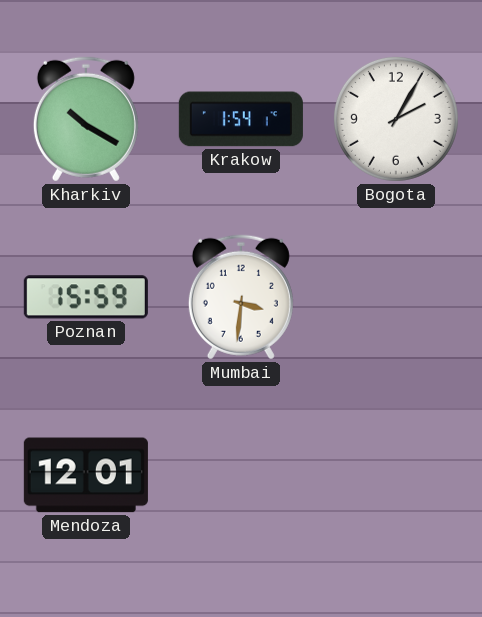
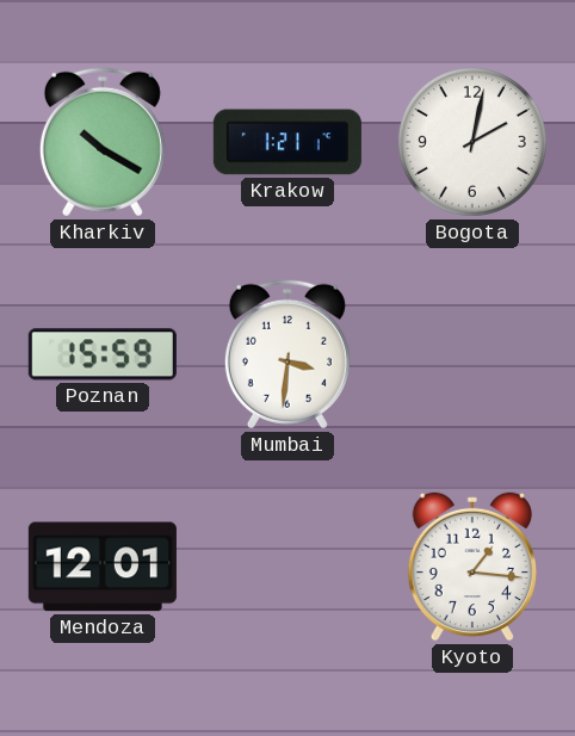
Krakow: 1:54 -> 1:21
Bogota: 2:05 -> 2:02
Kyoto: none -> 1:16
